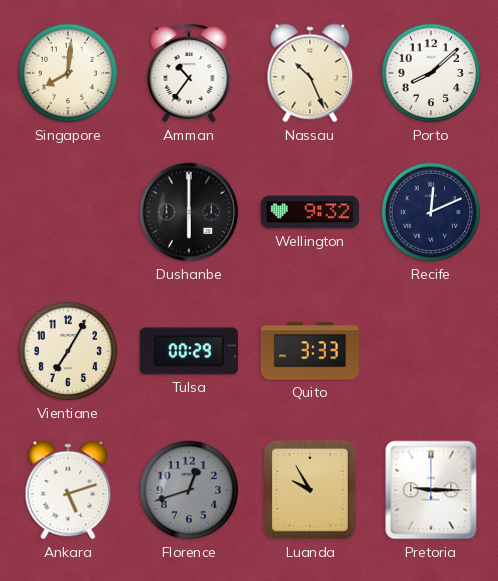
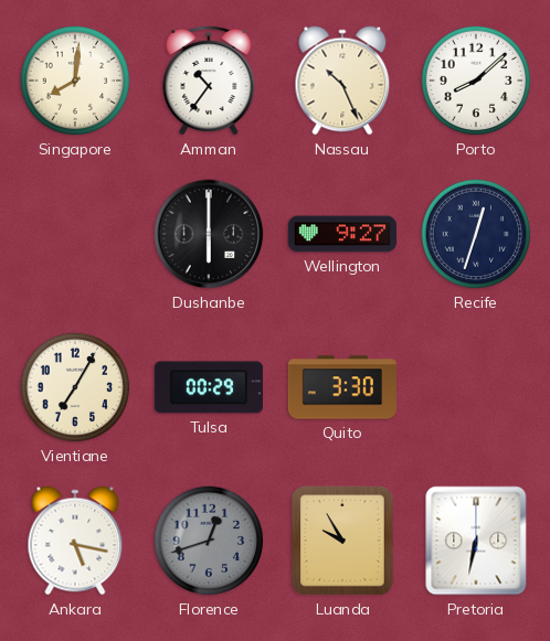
Wellington: 9:32 -> 9:27
Recife: 12:11 -> 12:33
Quito: 3:33 -> 3:30
Ankara: 5:12 -> 5:17
Pretoria: 9:15 -> 6:32
